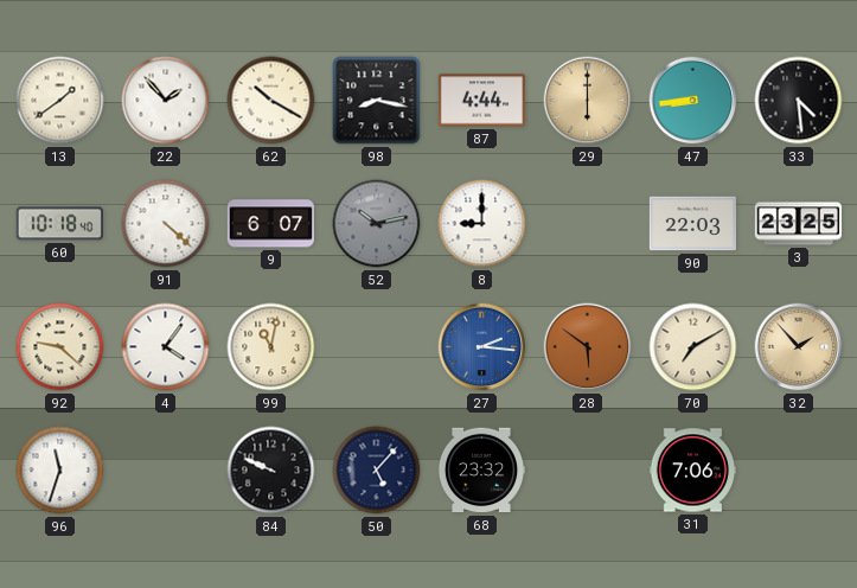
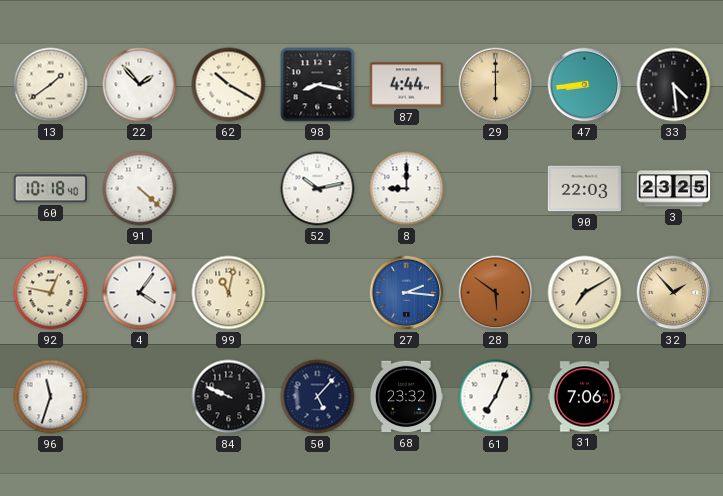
9: 6:07 -> none
52 dial: grey -> white
92: 9:22 -> 12:47
61: none -> 7:04
